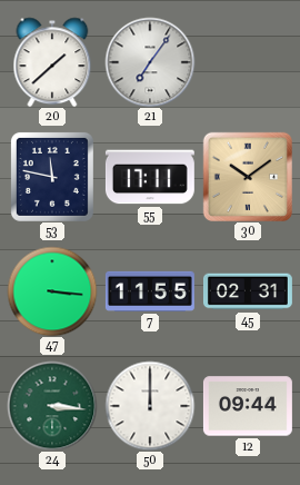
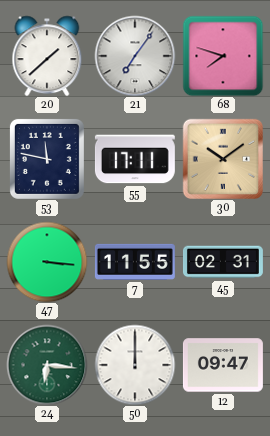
68: none -> 7:48
24: 3:16 -> 6:16
12: 09:44 -> 09:47
